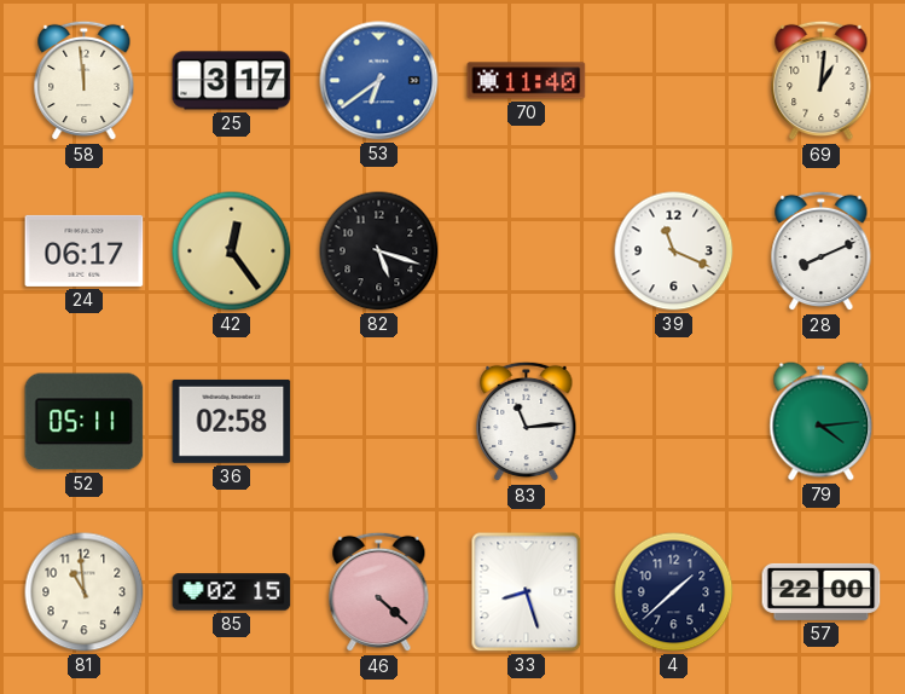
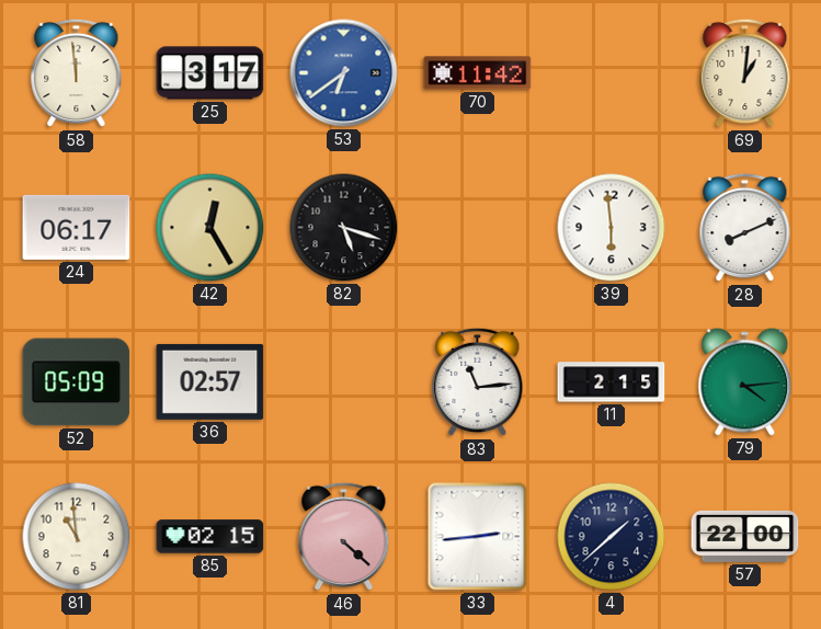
70: 11:40 -> 11:42
42: 12:24 -> 12:25
39: 11:19 -> 5:59
52: 05:11 -> 05:09
36: 02:58 -> 02:57
11: none -> 2:15
33: 8:27 -> 2:44
